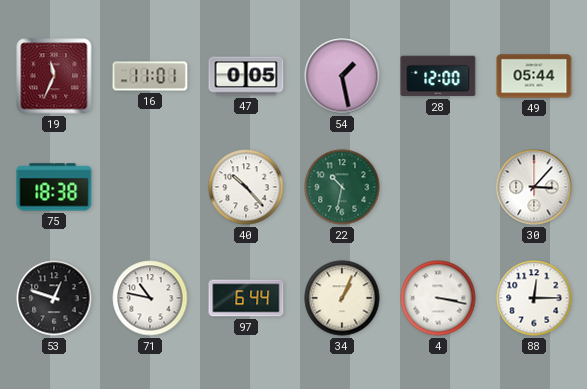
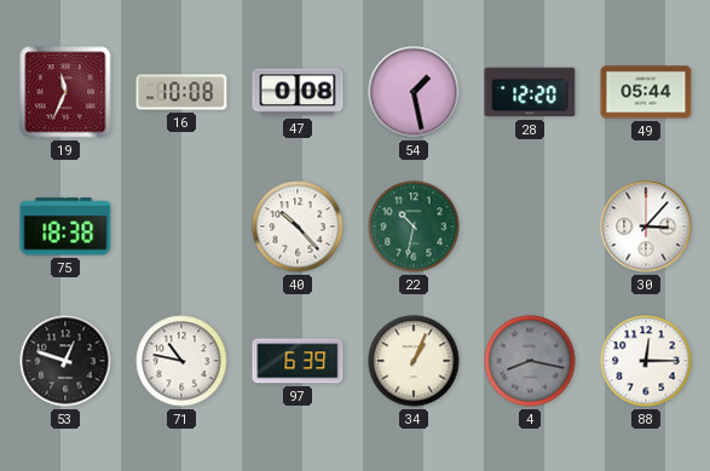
16: 11:01 -> 10:08
47: 0:05 -> 0:08
28: 12:00 -> 12:20
97: 6:44 -> 6:39
4: 3:17 -> 8:17
4 dial: white -> grey
